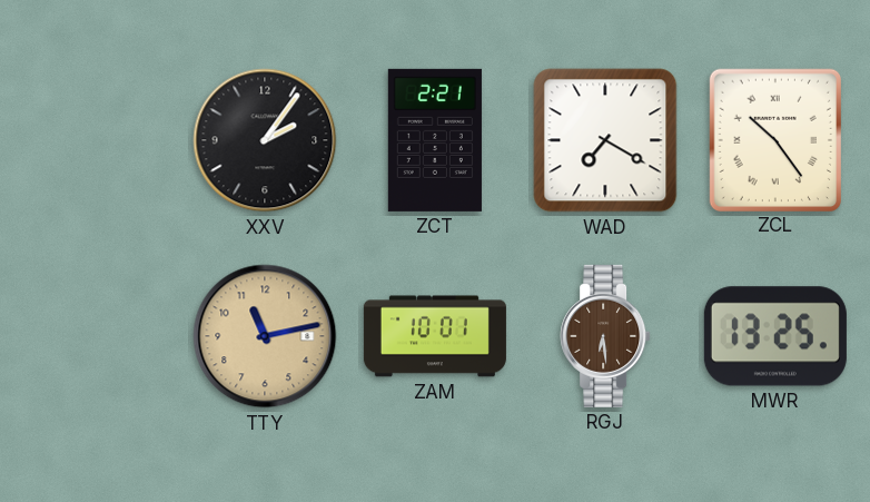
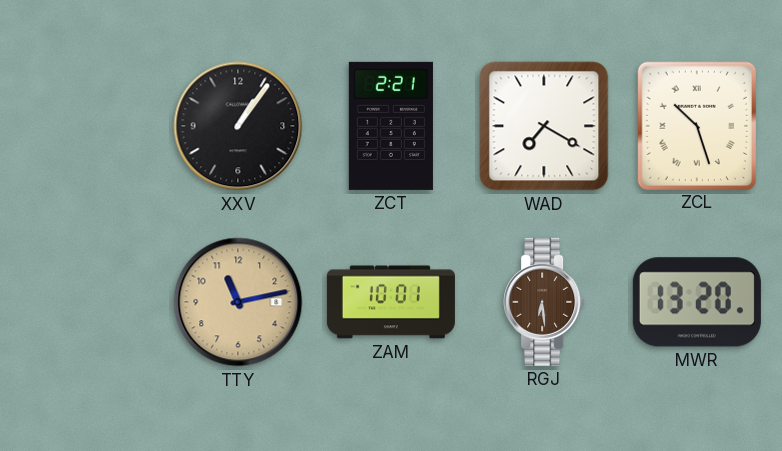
XXV: 2:06 -> 1:06
ZCL: 10:24 -> 10:27
MWR: 13:25 -> 13:20
